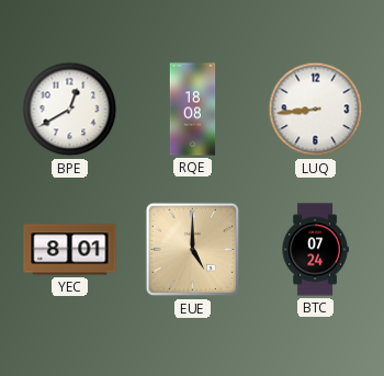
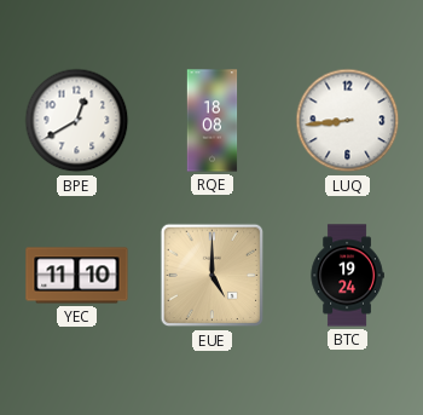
YEC: 8:01 -> 11:10
BTC: 07:24 -> 19:24
